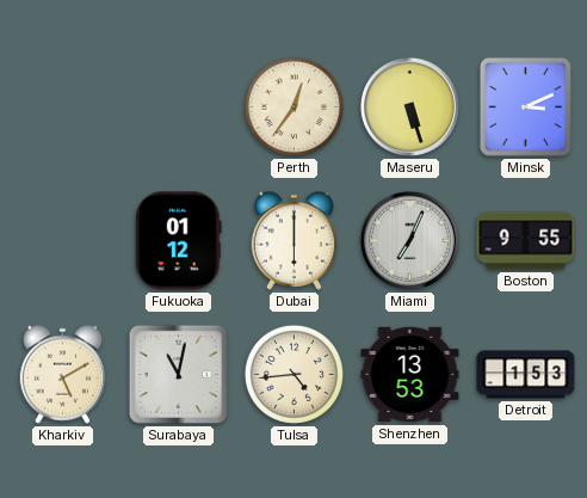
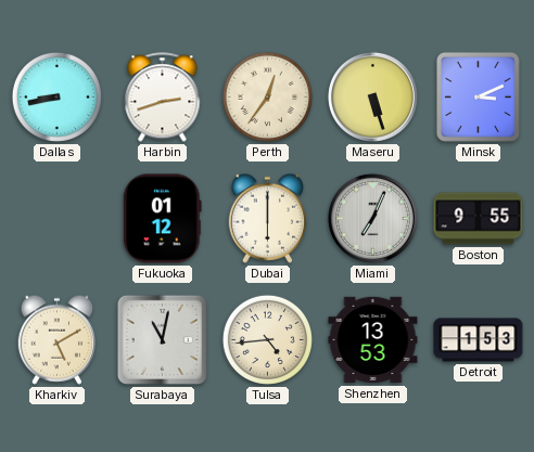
Dallas: none -> 8:43
Harbin: none -> 2:42
